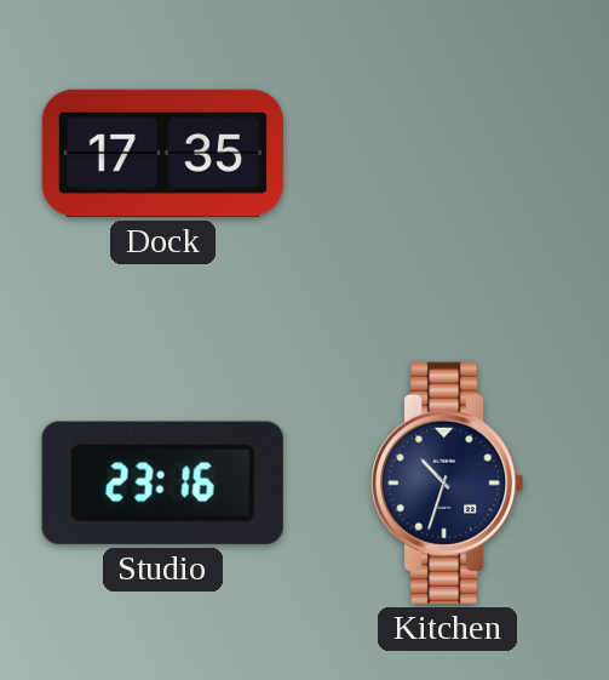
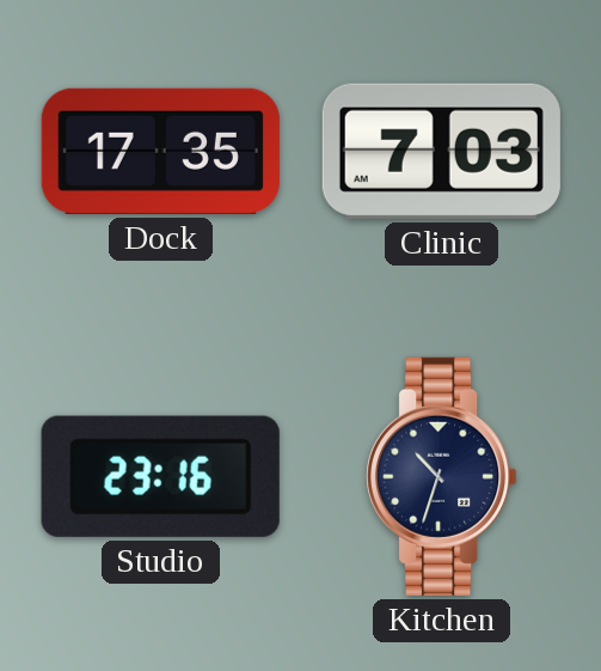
Clinic: none -> 7:03
